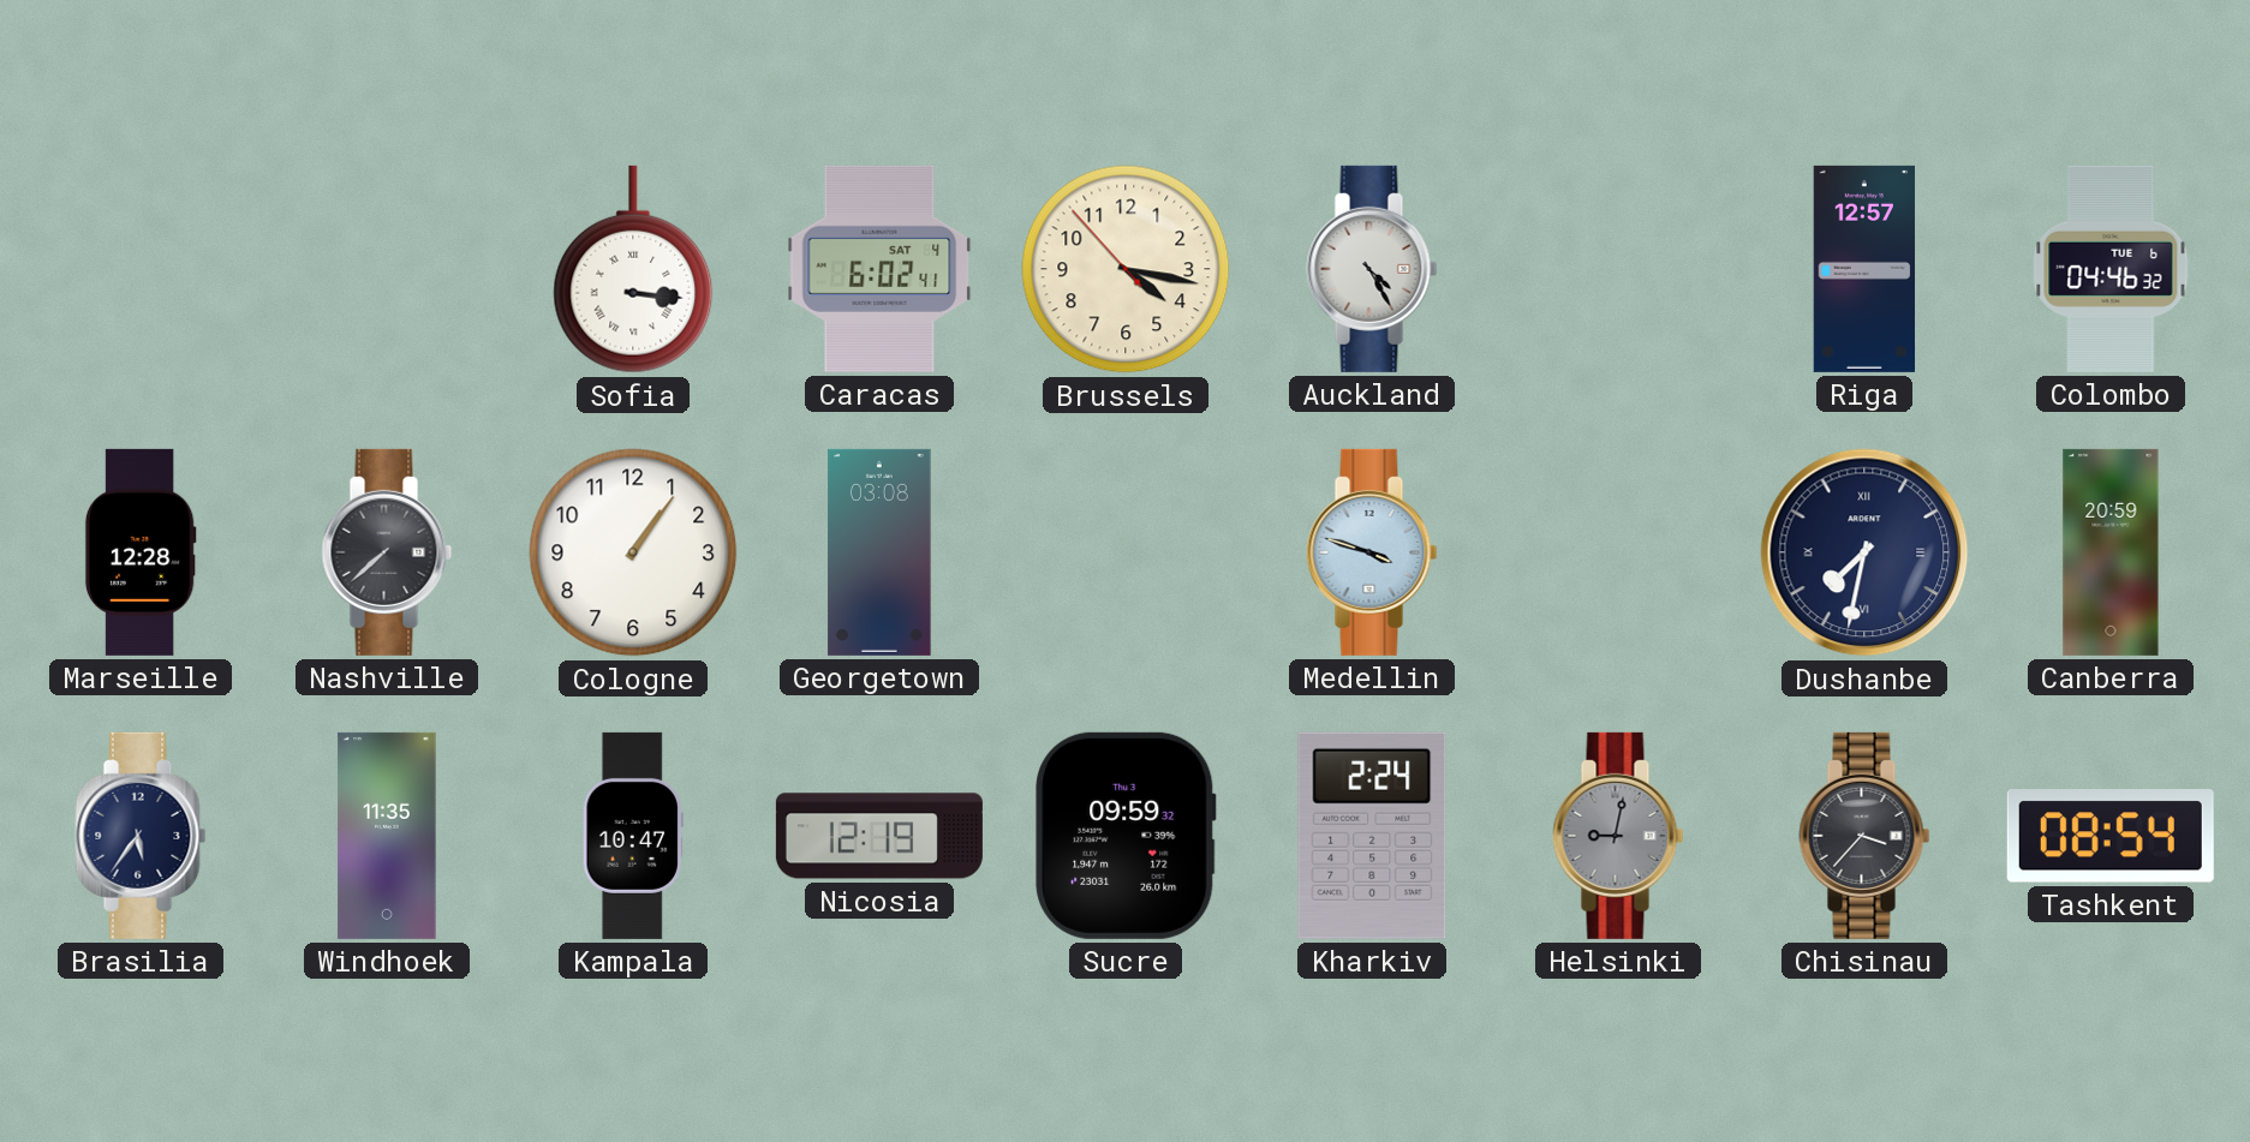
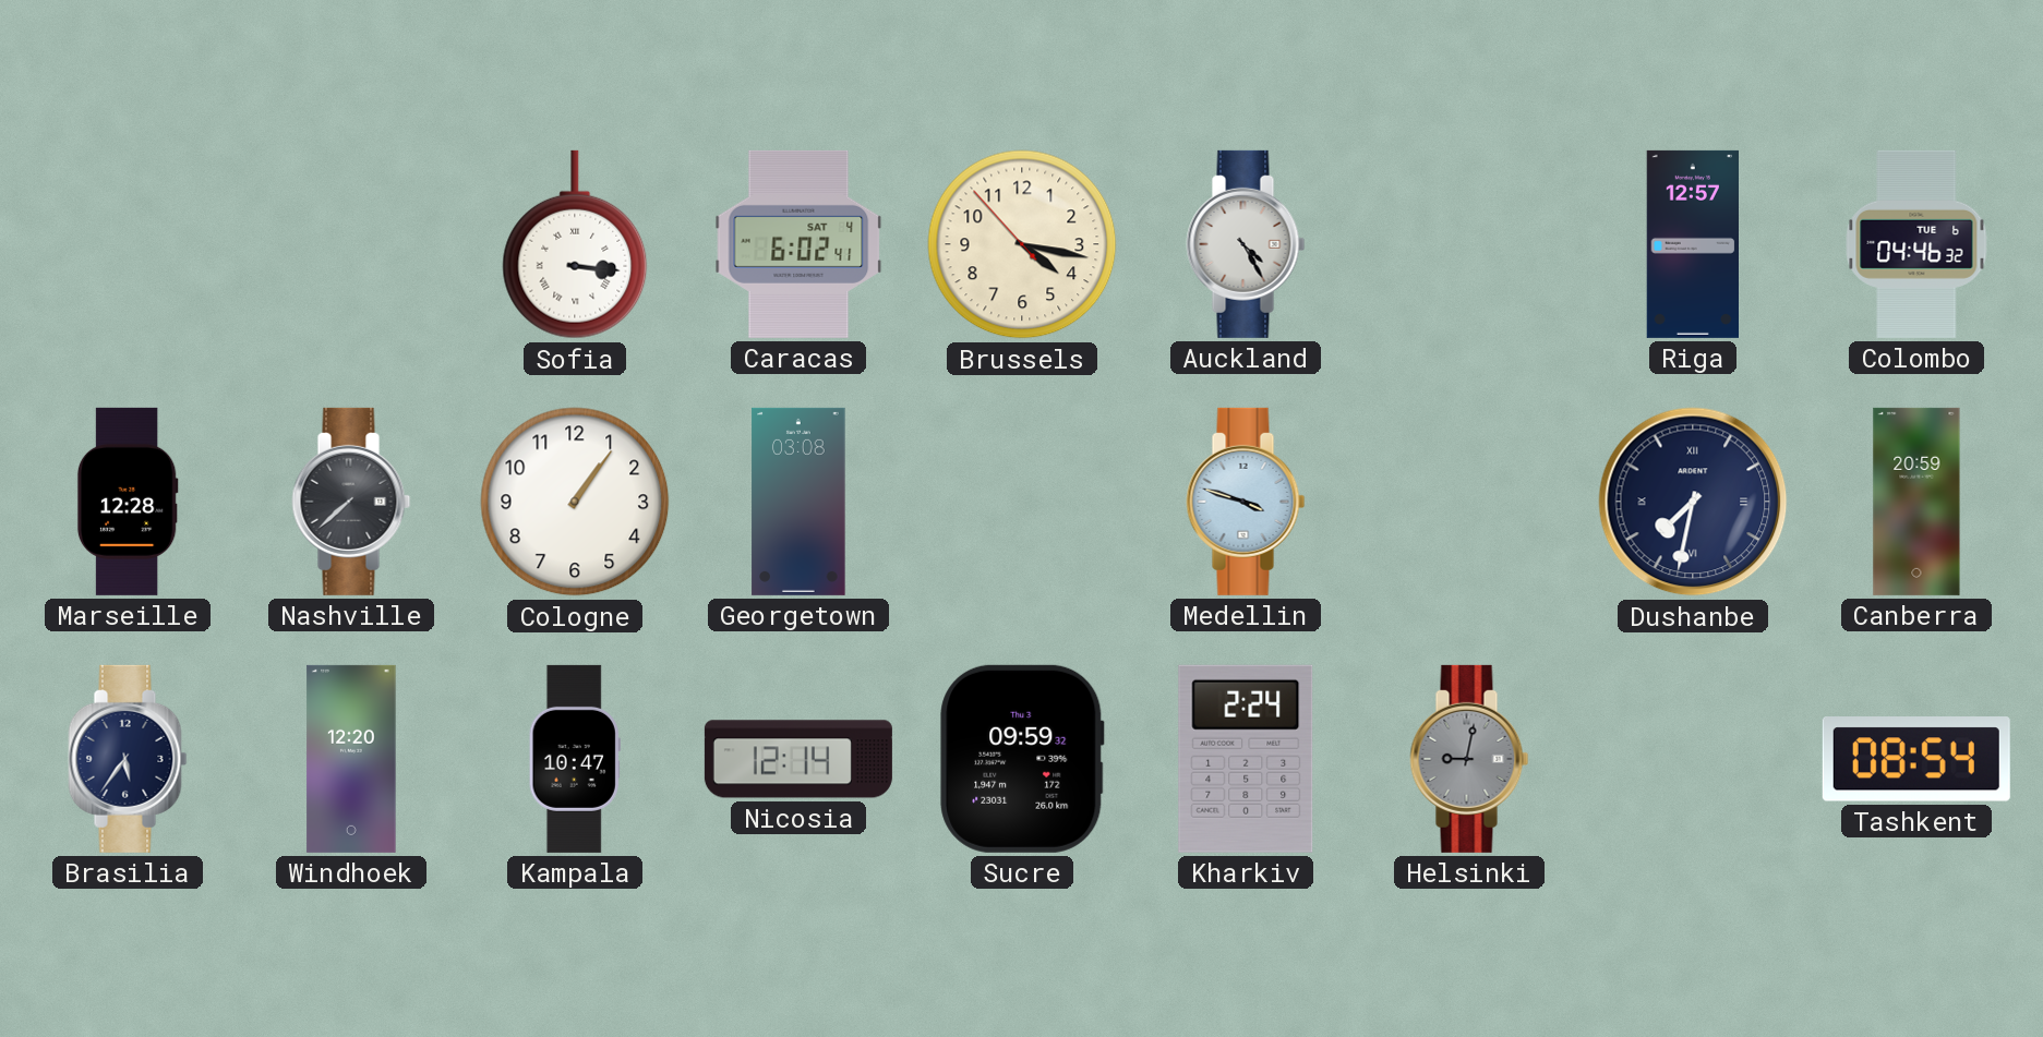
Windhoek: 11:35 -> 12:20
Nicosia: 12:19 -> 12:14
Chisinau: 3:37 -> none
